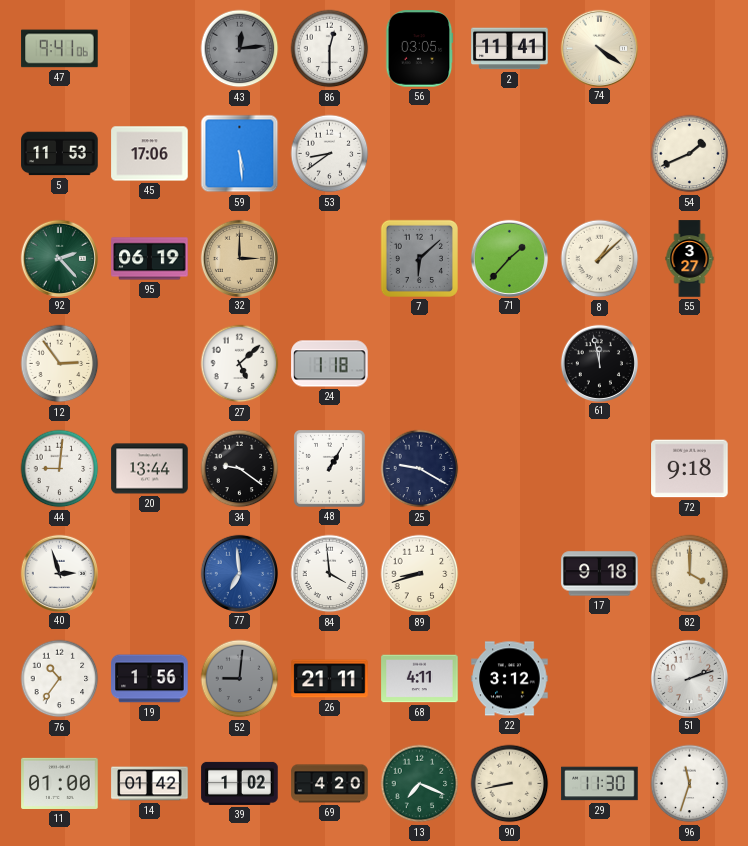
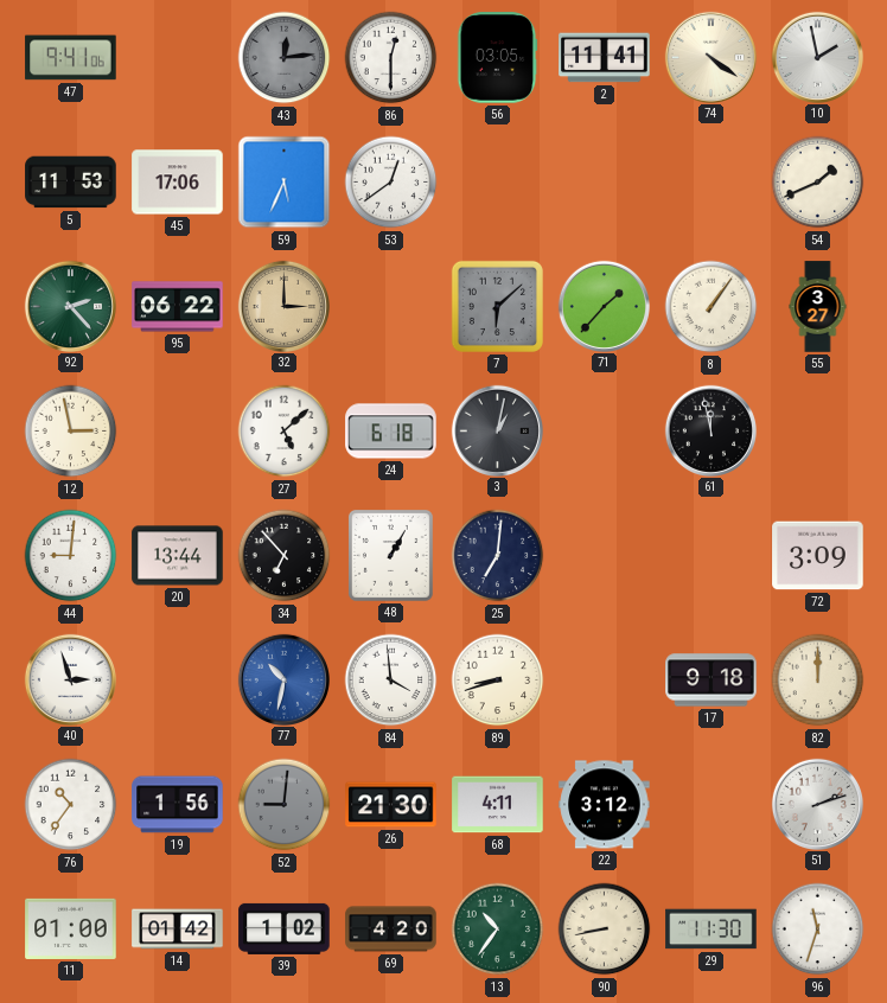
10: none -> 1:58
59: 5:29 -> 5:34
53: 8:39 -> 12:39
95: 06:19 -> 06:22
8: 1:08 -> 1:06
12: 2:54 -> 2:58
24: 1:18 -> 6:18
3: none -> 1:02
34: 9:21 -> 6:53
25: 9:20 -> 7:01
72: 9:18 -> 3:09
77: 6:59 -> 10:32
82: 4:00 -> 12:00
26: 21:11 -> 21:30
13: 7:19 -> 10:36
